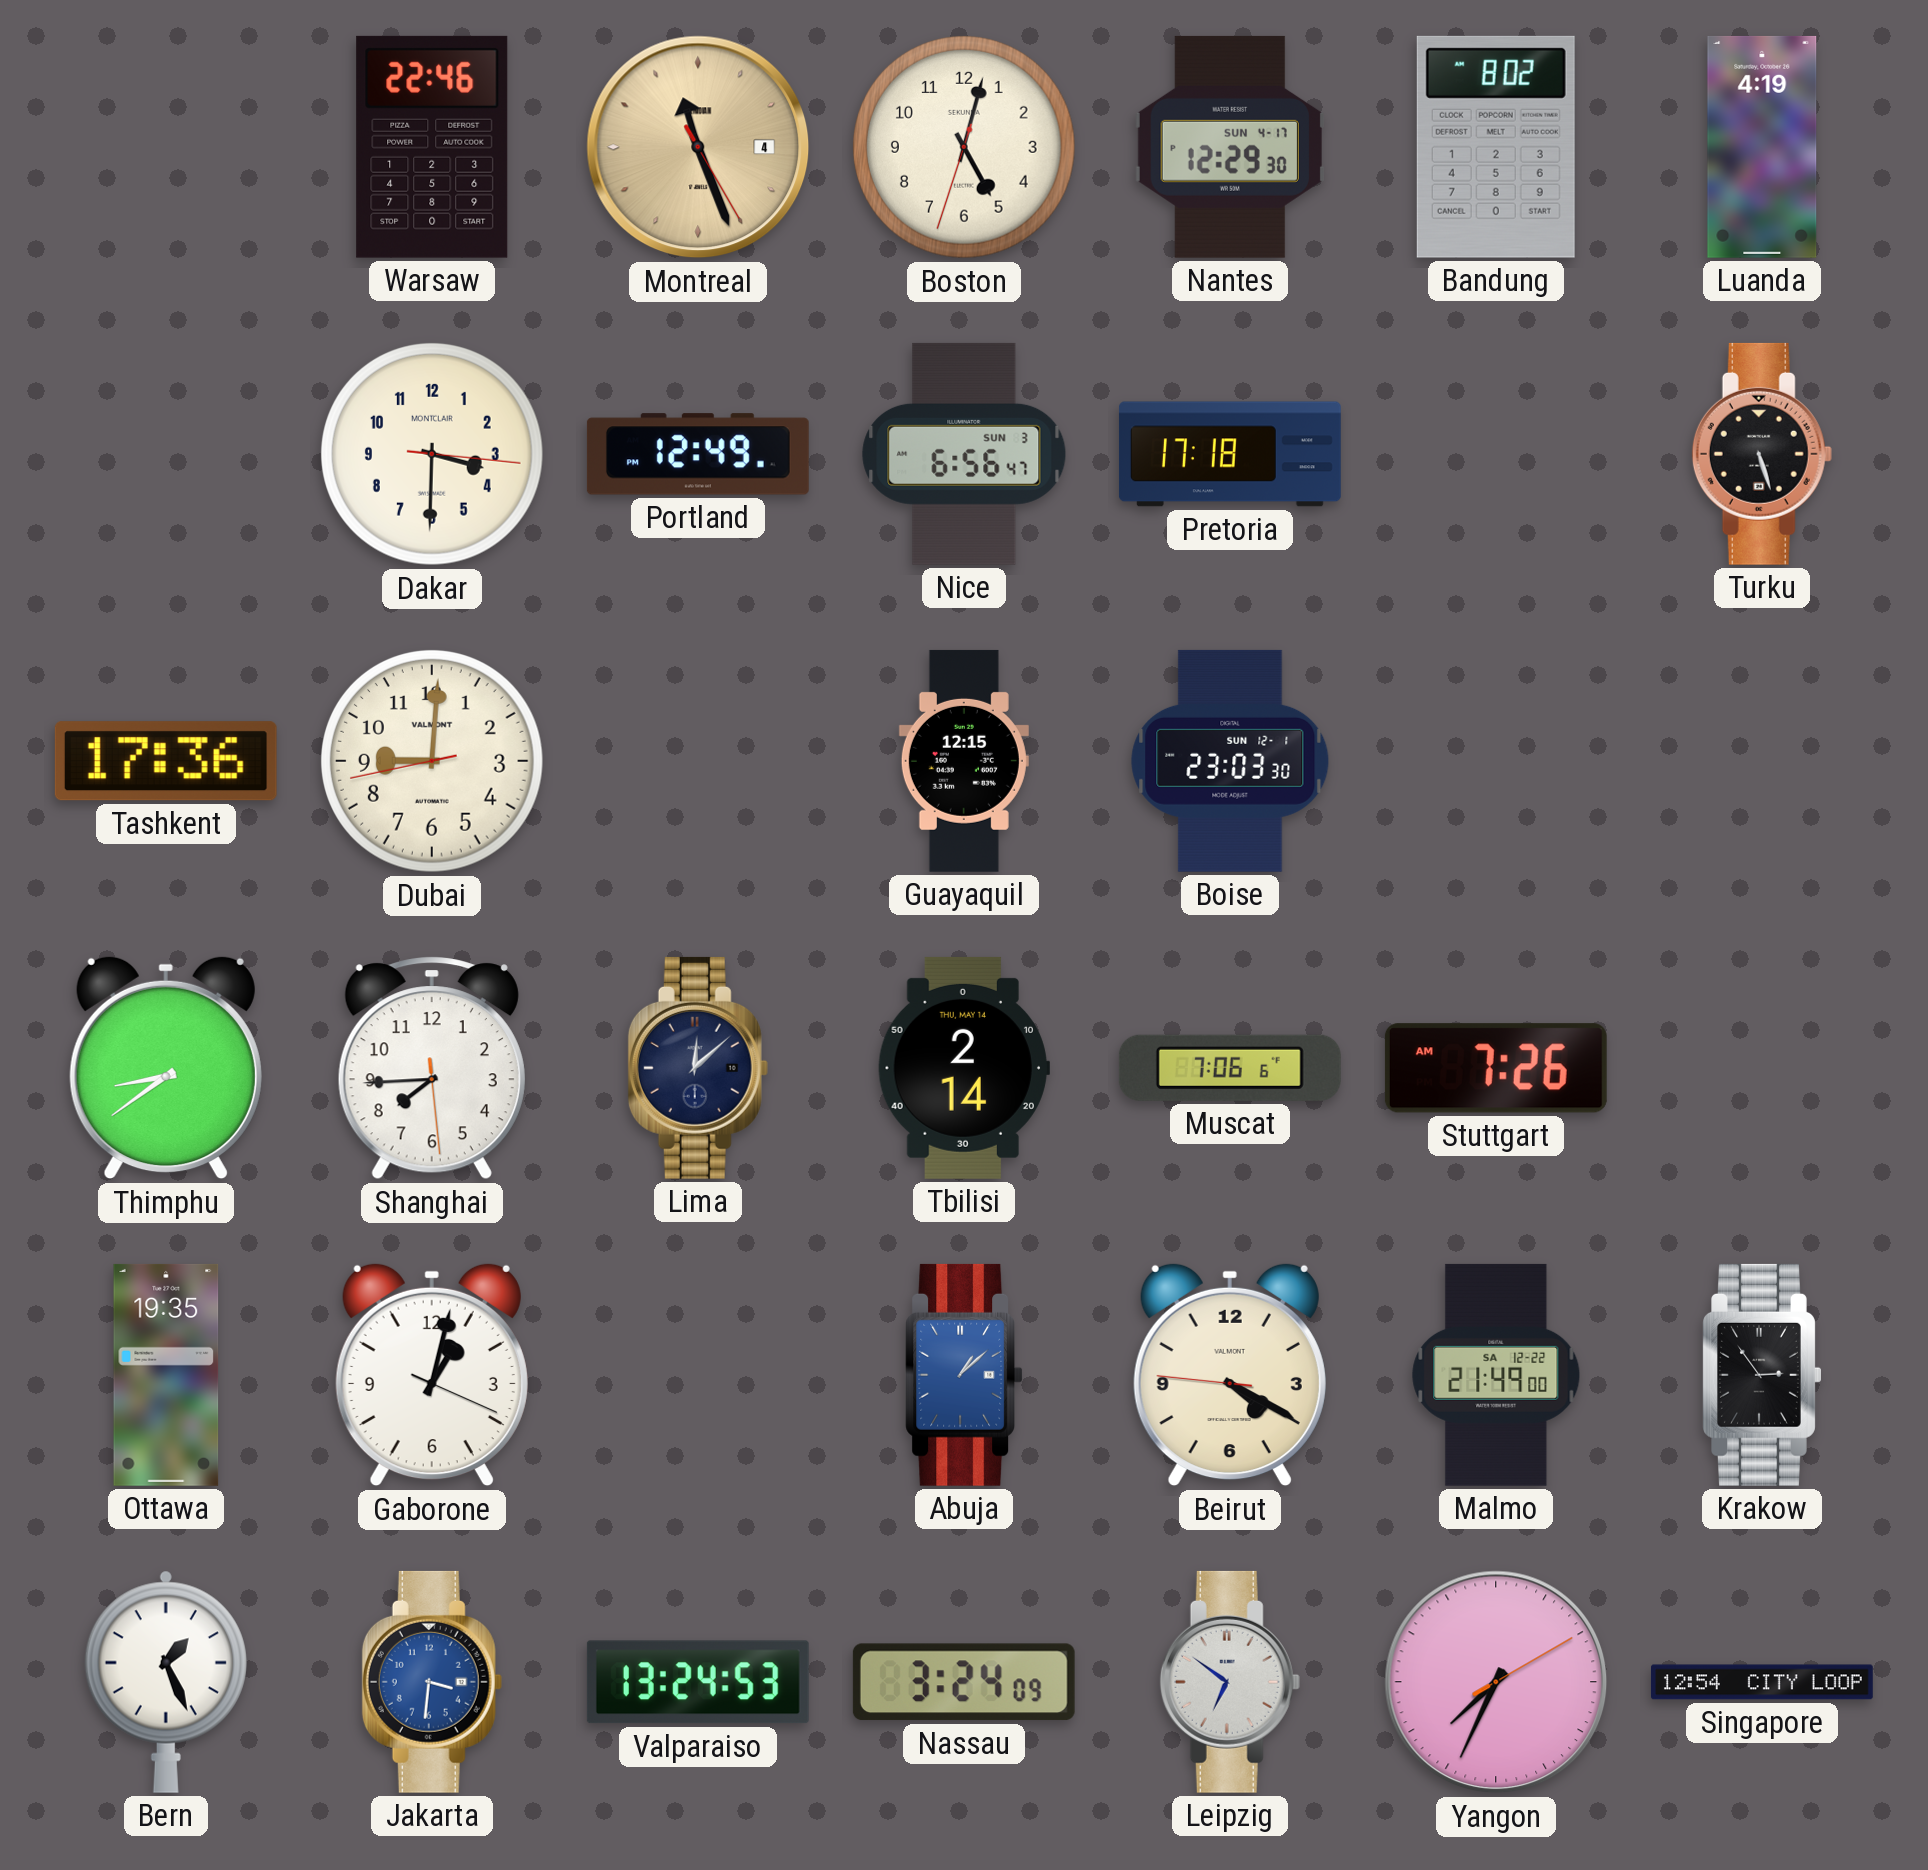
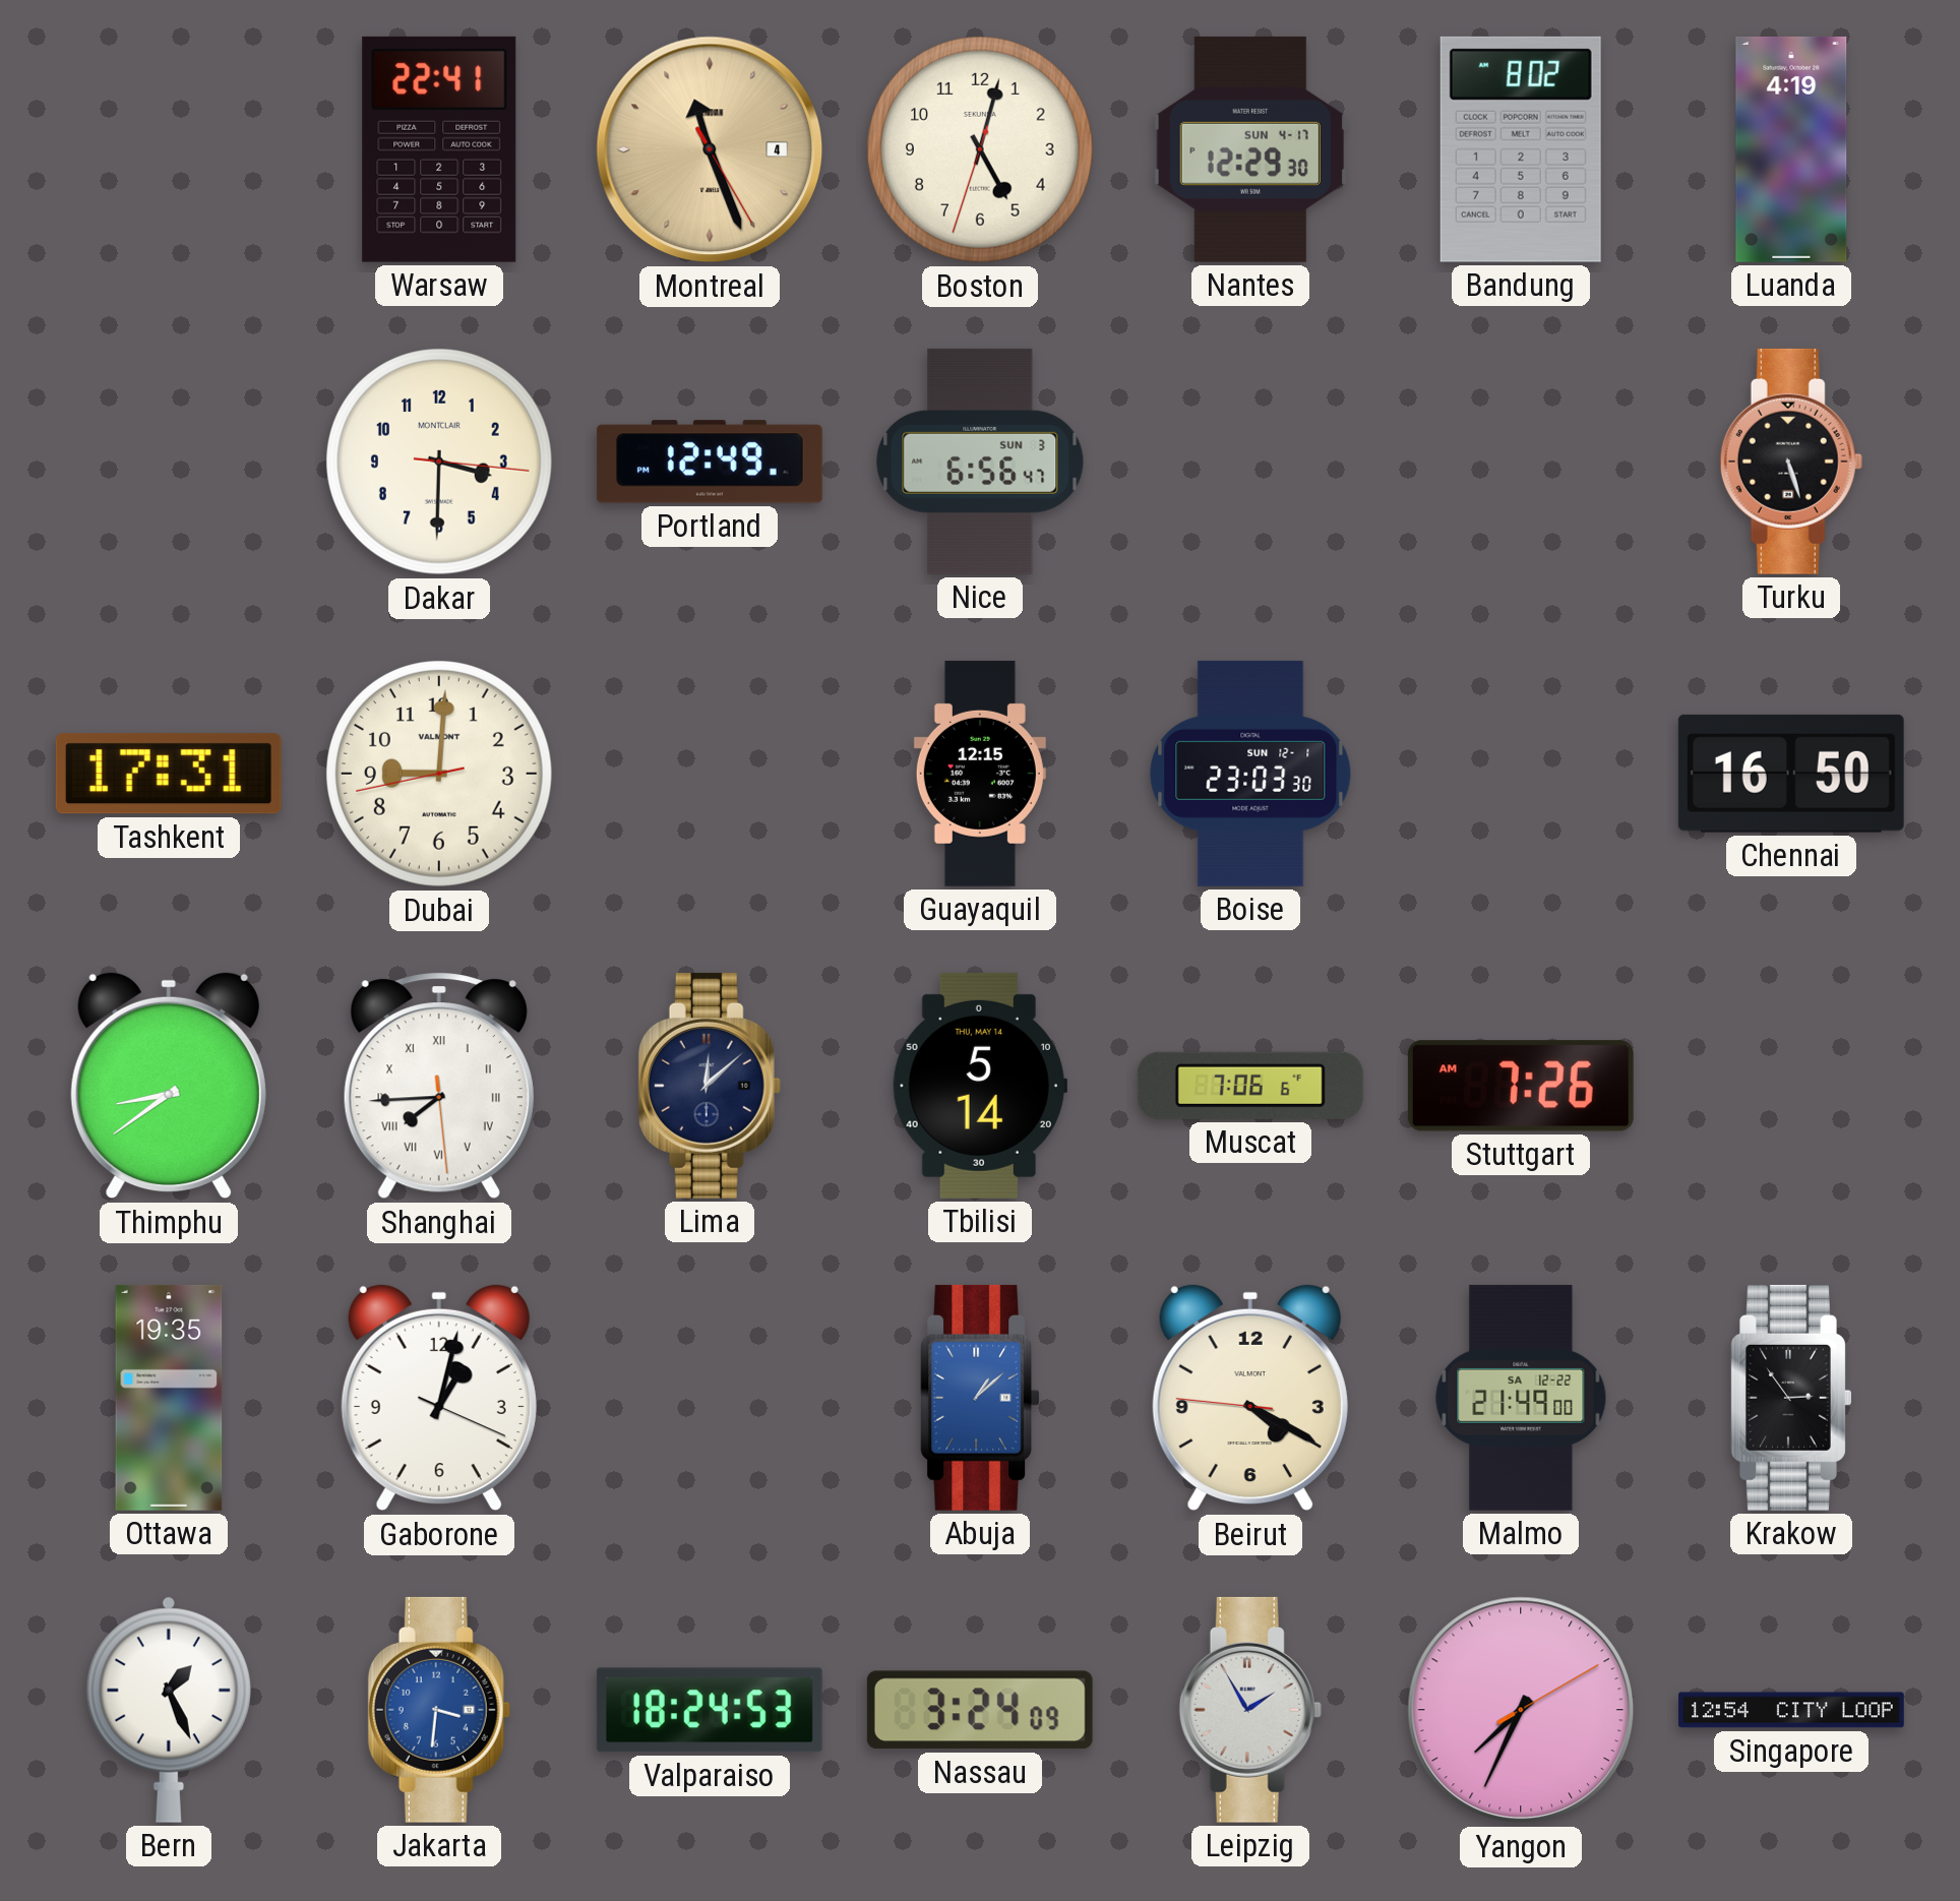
Warsaw: 22:46 -> 22:41
Pretoria: 17:18 -> none
Tashkent: 17:36 -> 17:31
Chennai: none -> 16:50
Shanghai numerals: Arabic -> Roman
Tbilisi: 2:14 -> 5:14
Valparaiso: 13:24 -> 18:24
Leipzig: 6:51 -> 1:55
